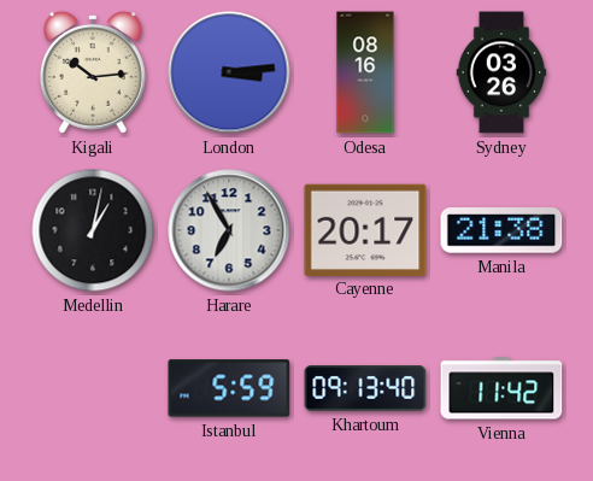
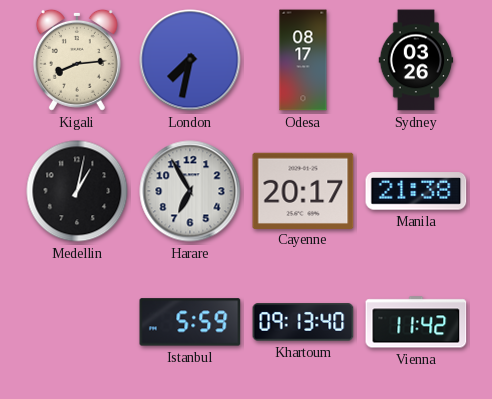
Kigali: 10:14 -> 8:14
London: 3:14 -> 7:32
Odesa: 08:16 -> 08:17
